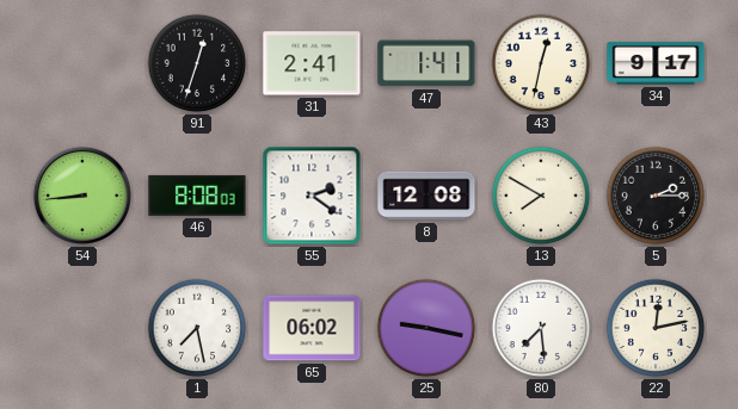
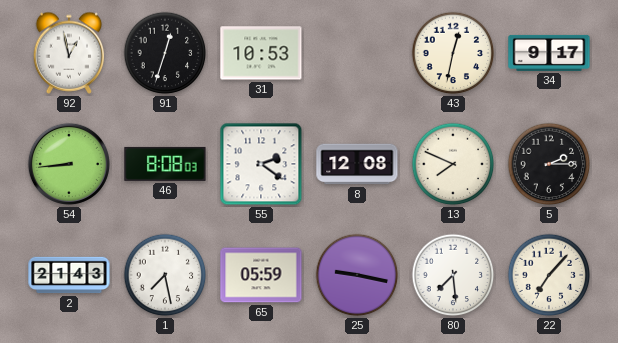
92: none -> 12:58
31: 2:41 -> 10:53
47: 1:41 -> none
13: 7:50 -> 7:49
2: none -> 21:43
65: 06:02 -> 05:59
22: 12:13 -> 7:07
